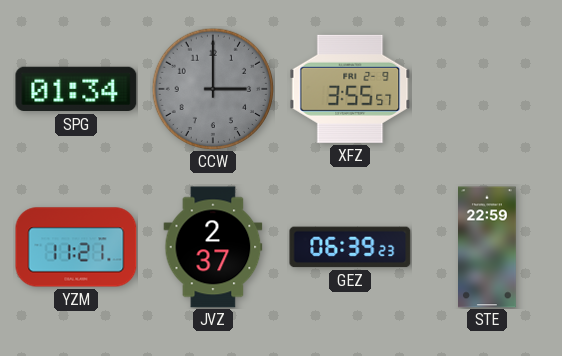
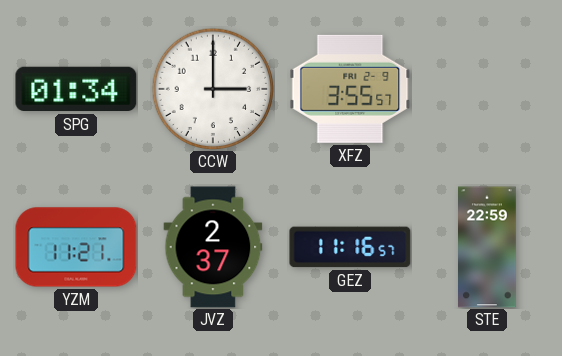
CCW dial: grey -> white
GEZ: 06:39 -> 11:16
